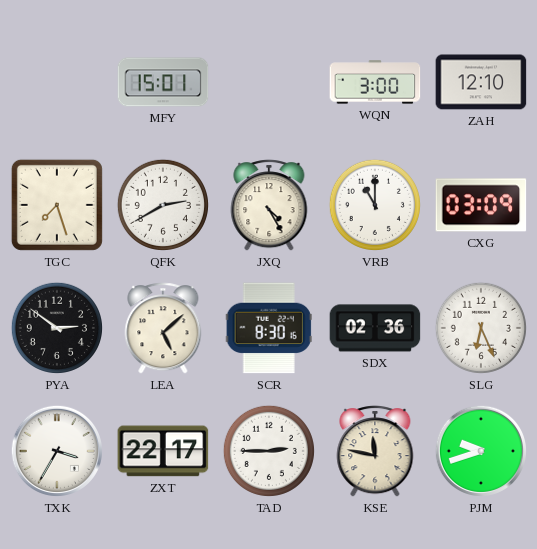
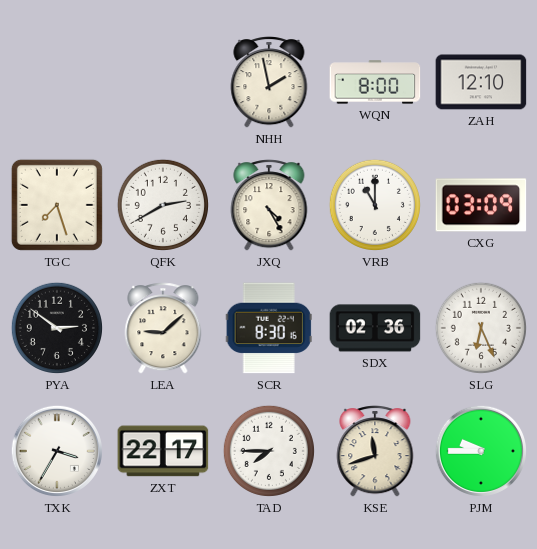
MFY: 15:01 -> none
NHH: none -> 1:58
WQN: 3:00 -> 8:00
LEA: 5:08 -> 9:08
TAD: 2:45 -> 7:45
KSE: 11:47 -> 11:42
PJM: 9:42 -> 9:45
